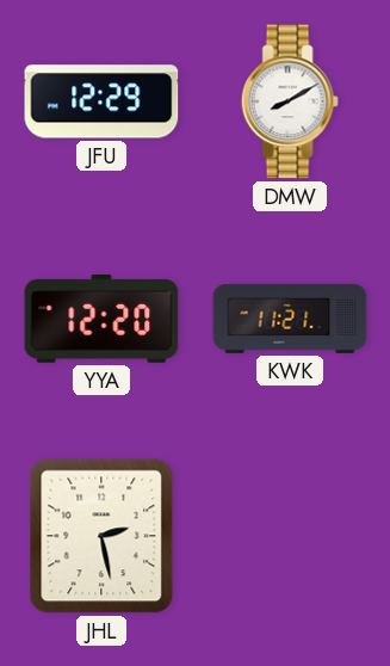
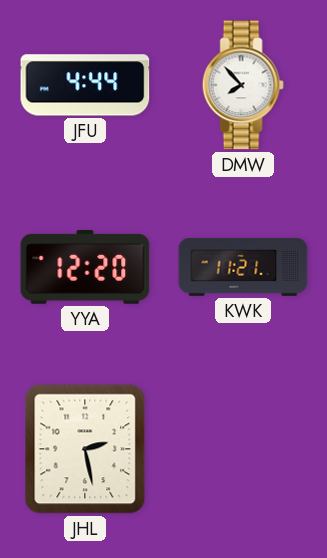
JFU: 12:29 -> 4:44
DMW: 8:10 -> 7:53
